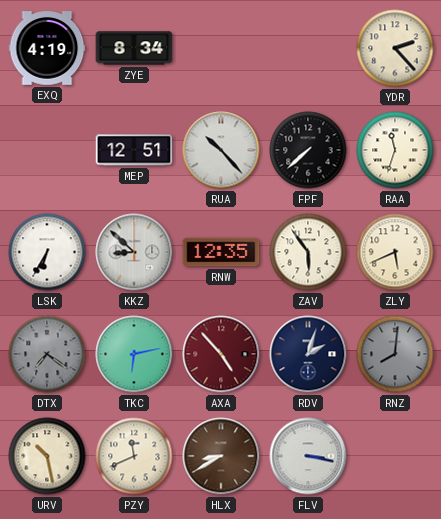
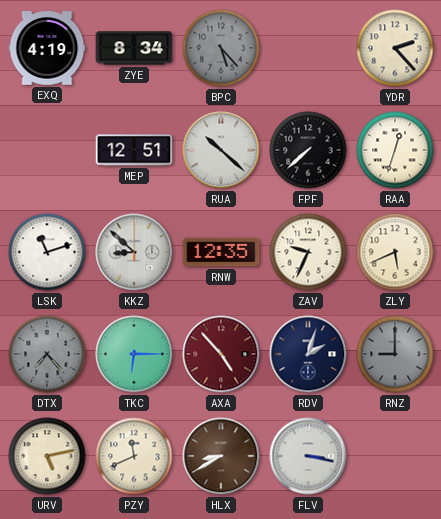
BPC: none -> 5:23
RUA: 10:23 -> 10:22
RAA: 11:33 -> 12:33
LSK: 6:35 -> 11:12
ZAV: 5:54 -> 9:34
DTX: 7:21 -> 7:23
TKC: 6:13 -> 6:15
RNZ: 8:01 -> 9:00
URV: 10:28 -> 5:13
